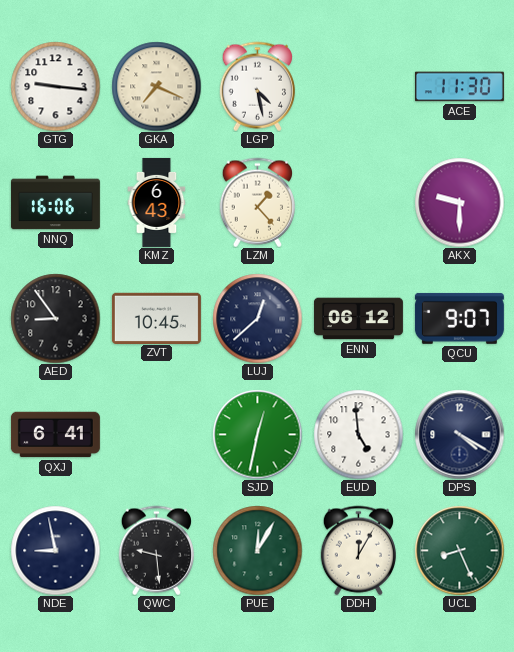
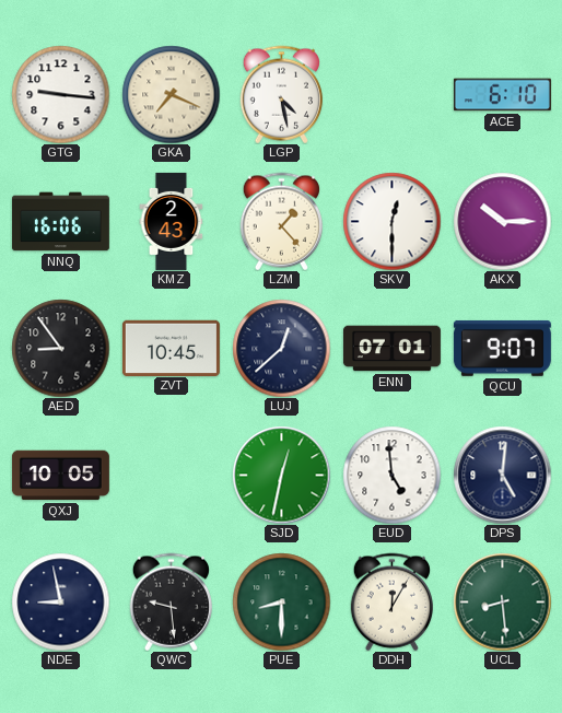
ACE: 11:30 -> 6:10
KMZ: 6:43 -> 2:43
SKV: none -> 12:30
AKX: 9:30 -> 10:15
ENN: 06:12 -> 07:01
QXJ: 6:41 -> 10:05
DPS: 4:20 -> 5:01
PUE: 12:05 -> 8:30
UCL: 8:26 -> 8:29
